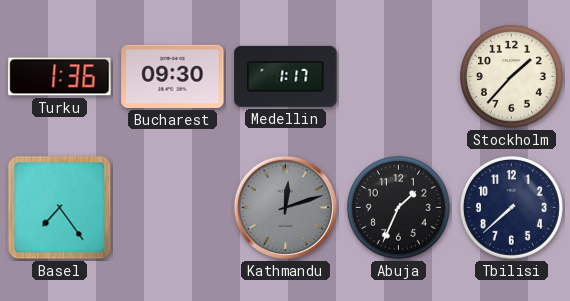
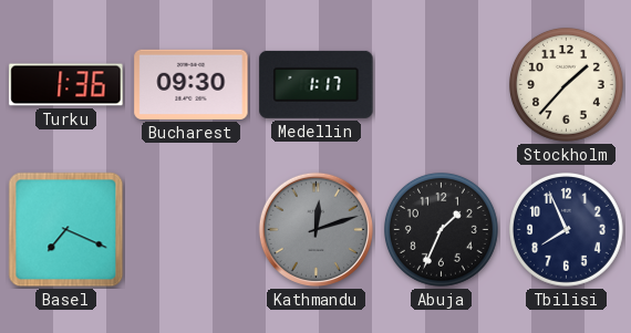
Basel: 7:24 -> 7:19
Tbilisi: 7:38 -> 7:56
